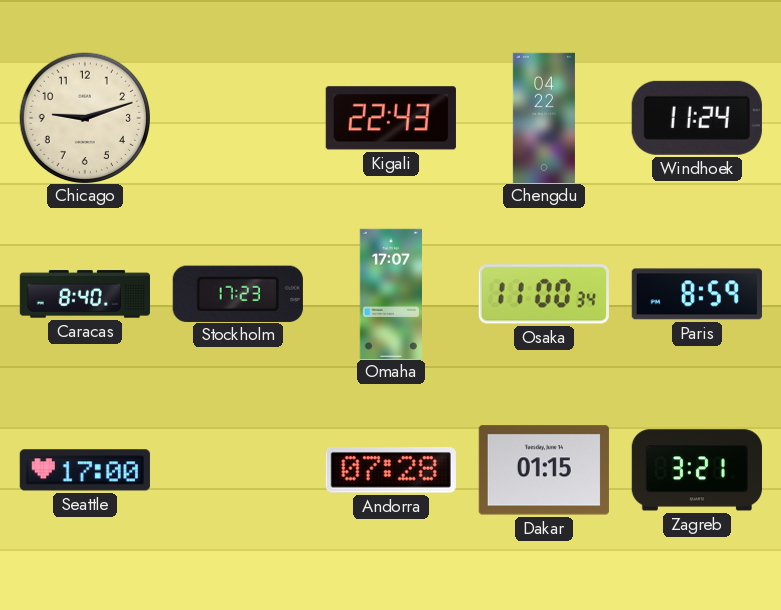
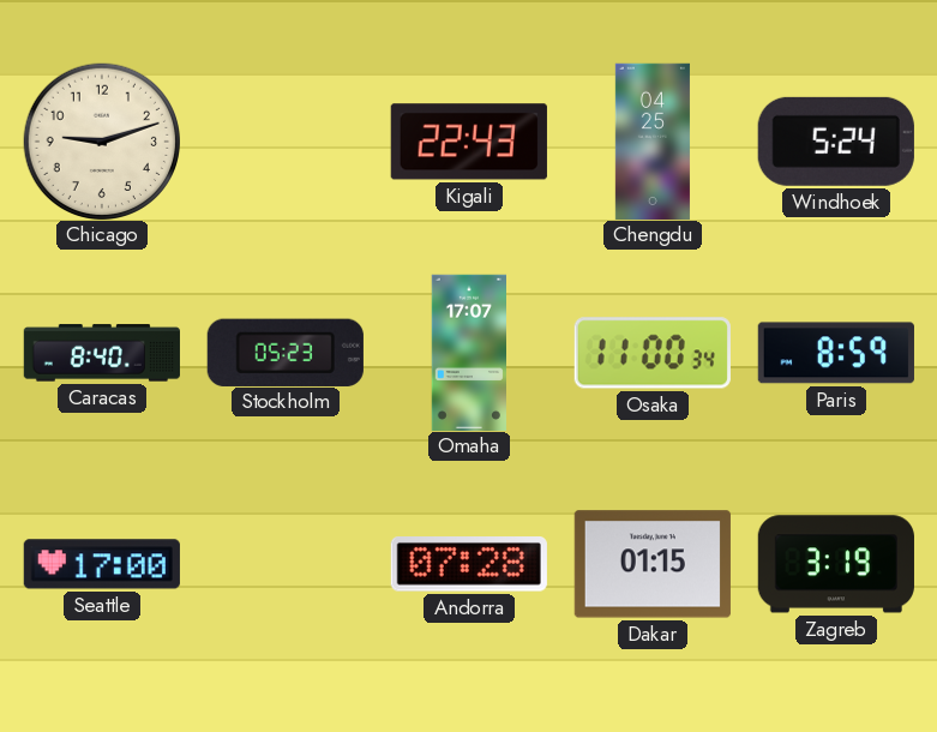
Chengdu: 04:22 -> 04:25
Windhoek: 11:24 -> 5:24
Stockholm: 17:23 -> 05:23
Zagreb: 3:21 -> 3:19
